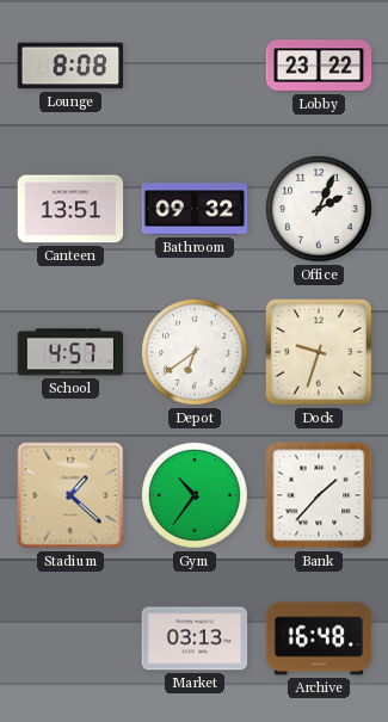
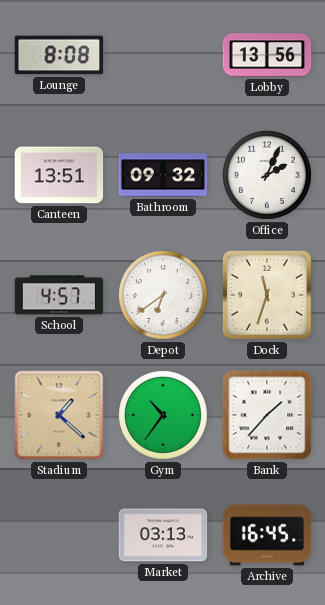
Lobby: 23:22 -> 13:56
Dock: 9:33 -> 11:33
Archive: 16:48 -> 16:45
